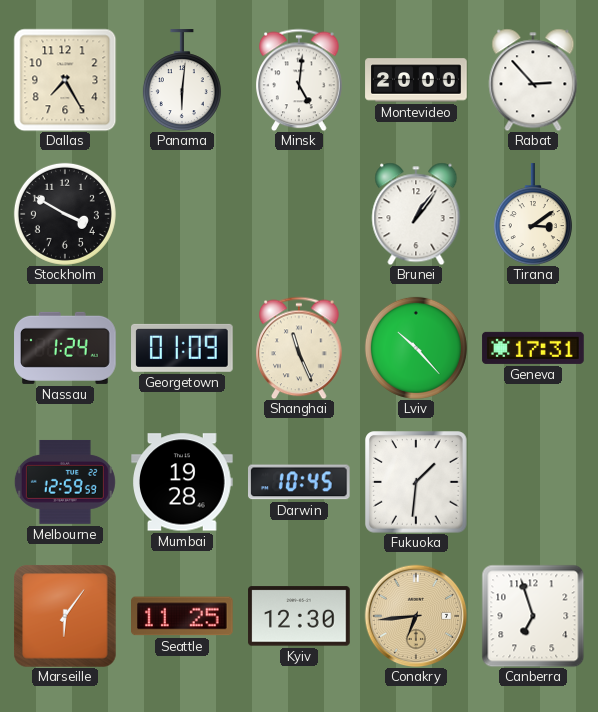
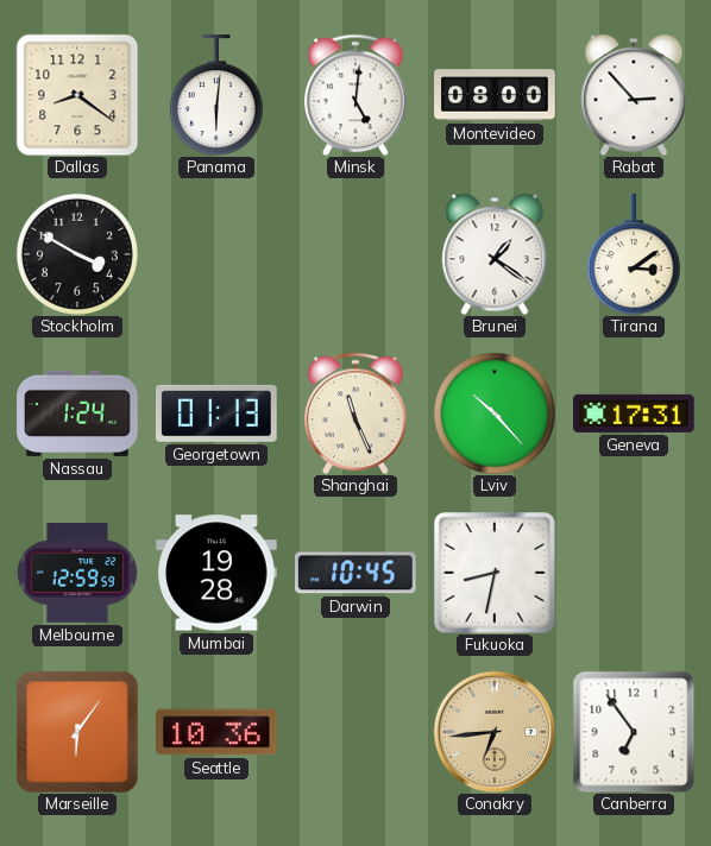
Dallas: 7:25 -> 8:21
Montevideo: 20:00 -> 08:00
Brunei: 1:06 -> 1:21
Georgetown: 01:09 -> 01:13
Fukuoka: 1:31 -> 8:32
Seattle: 11:25 -> 10:36
Kyiv: 12:30 -> none
Canberra: 6:57 -> 6:54
